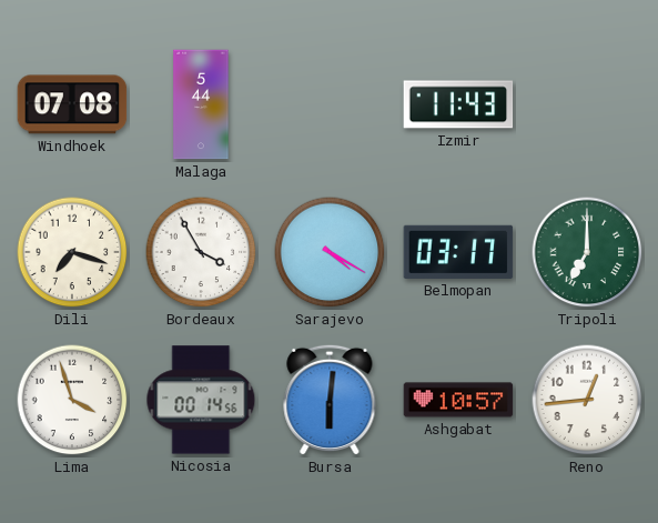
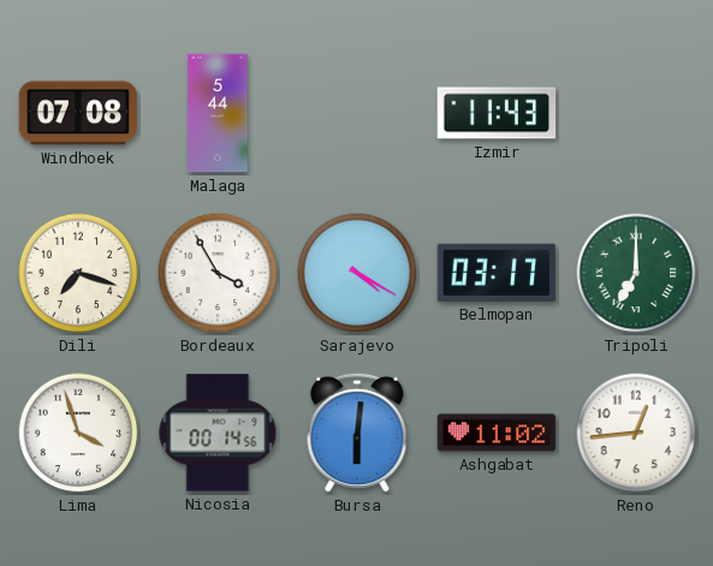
Ashgabat: 10:57 -> 11:02
